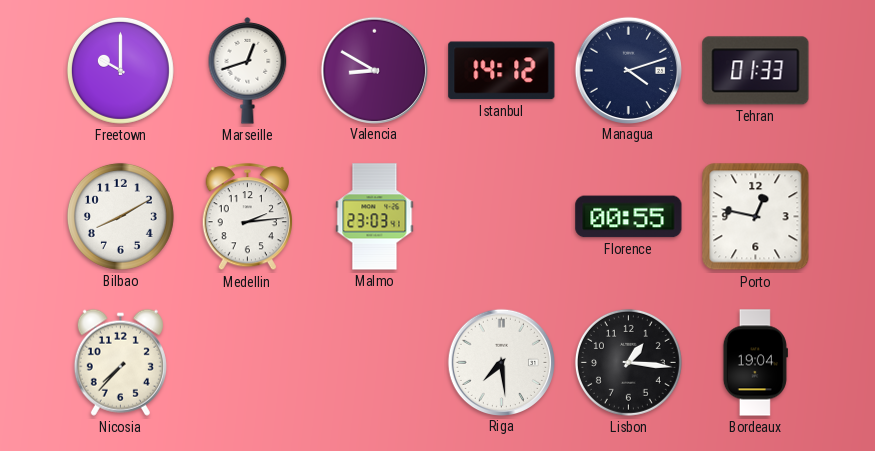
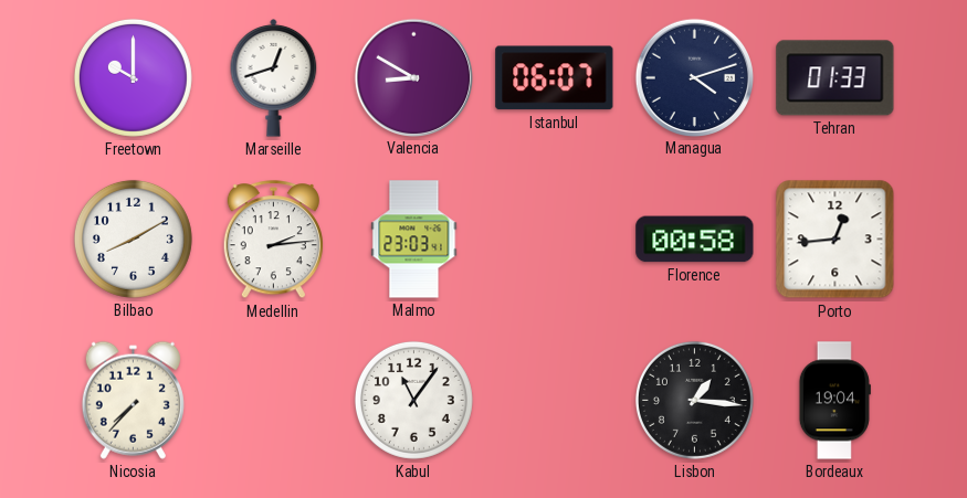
Istanbul: 14:12 -> 06:07
Florence: 00:55 -> 00:58
Porto: 12:47 -> 12:44
Kabul: none -> 11:06
Riga: 7:29 -> none
